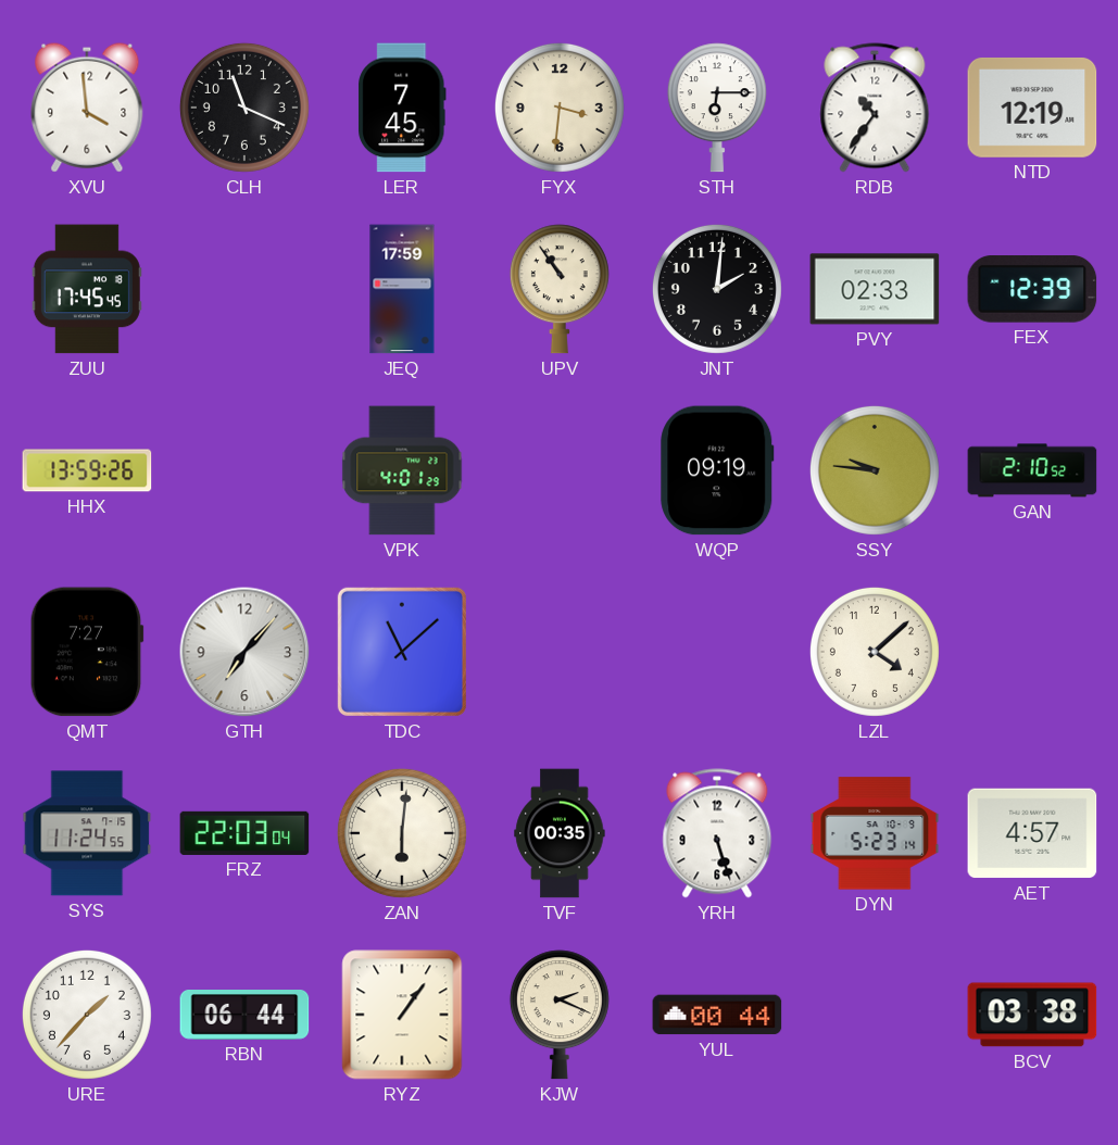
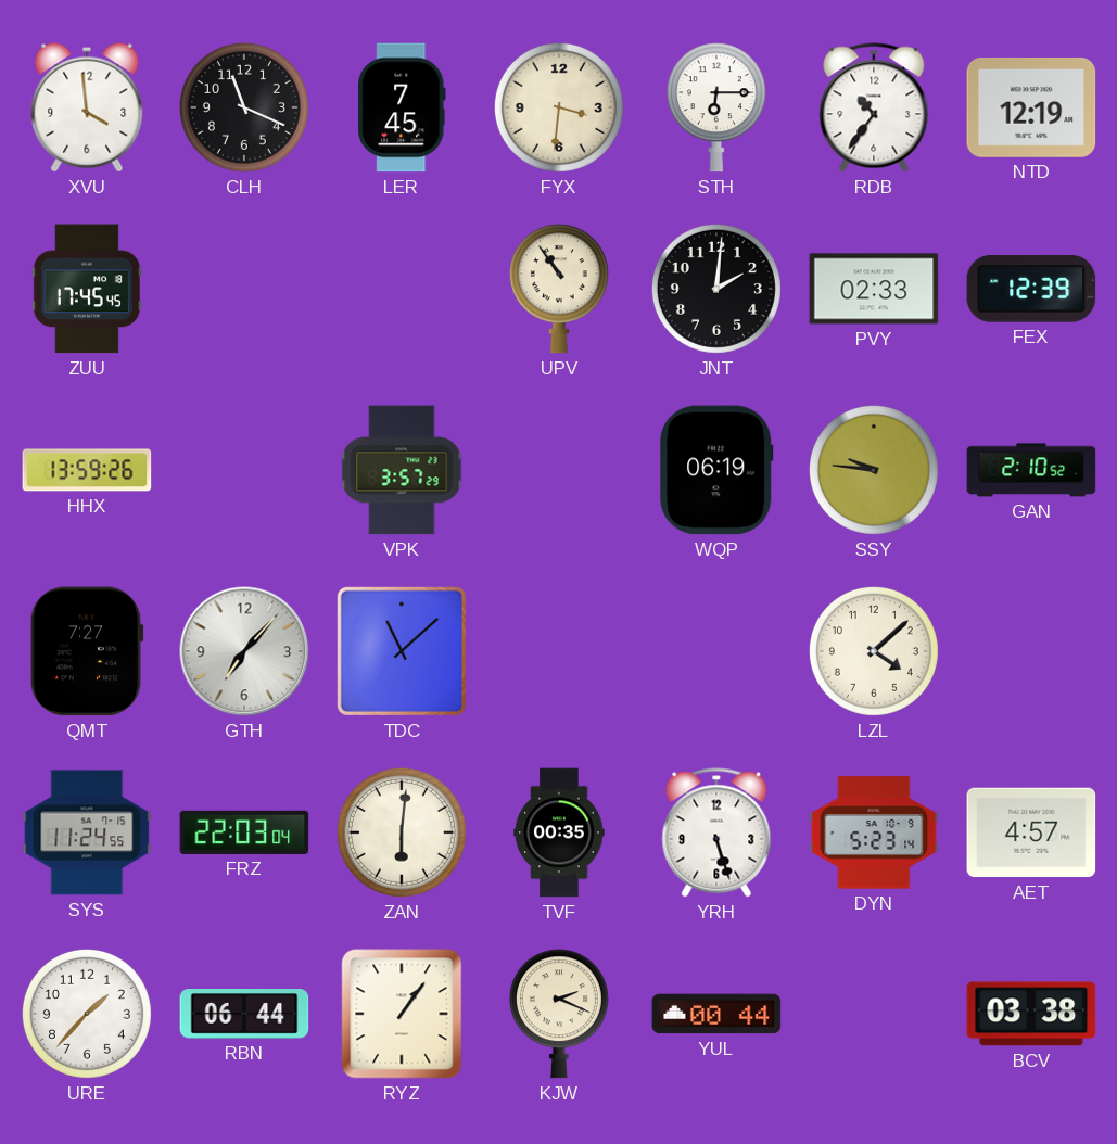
JEQ: 17:59 -> none
VPK: 4:01 -> 3:57
WQP: 09:19 -> 06:19
